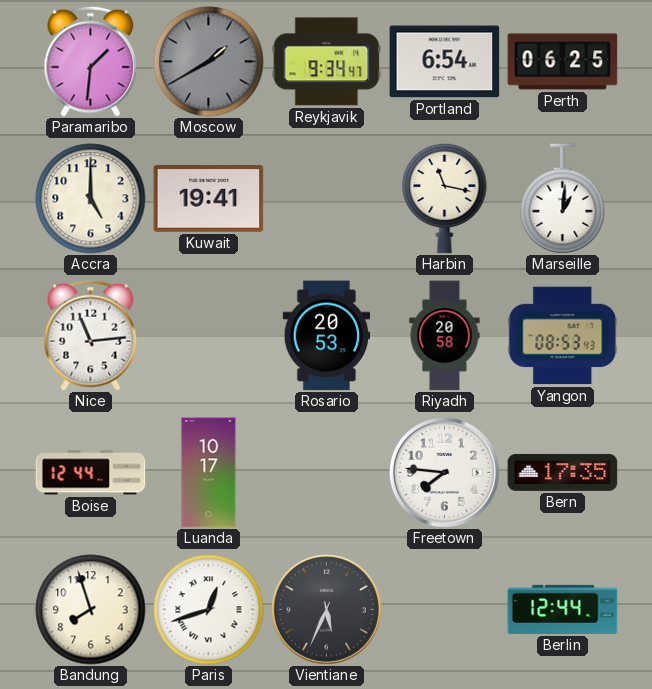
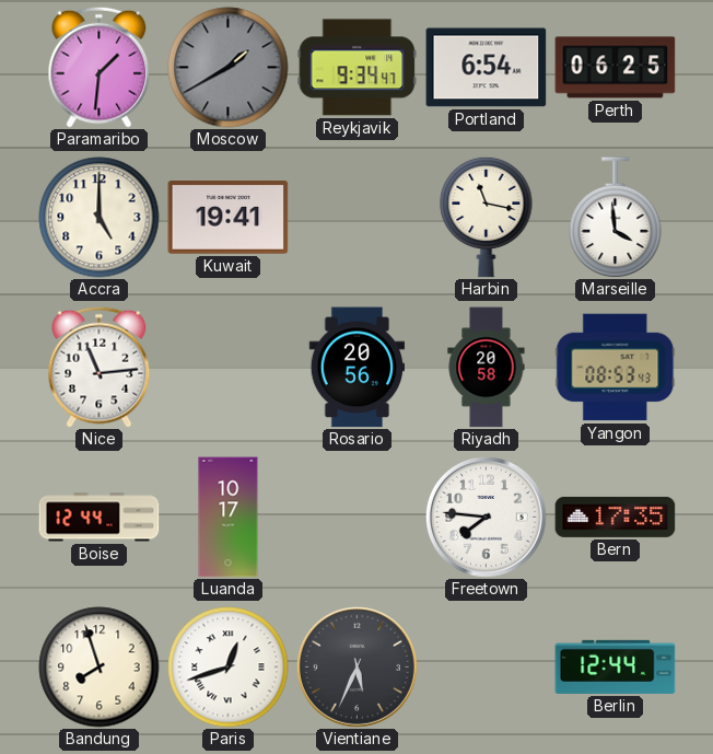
Marseille: 1:01 -> 3:59
Rosario: 20:53 -> 20:56
